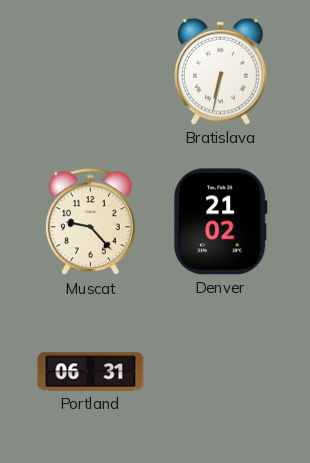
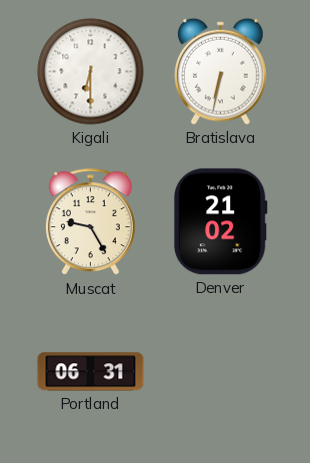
Kigali: none -> 6:30
Muscat: 9:23 -> 9:25
